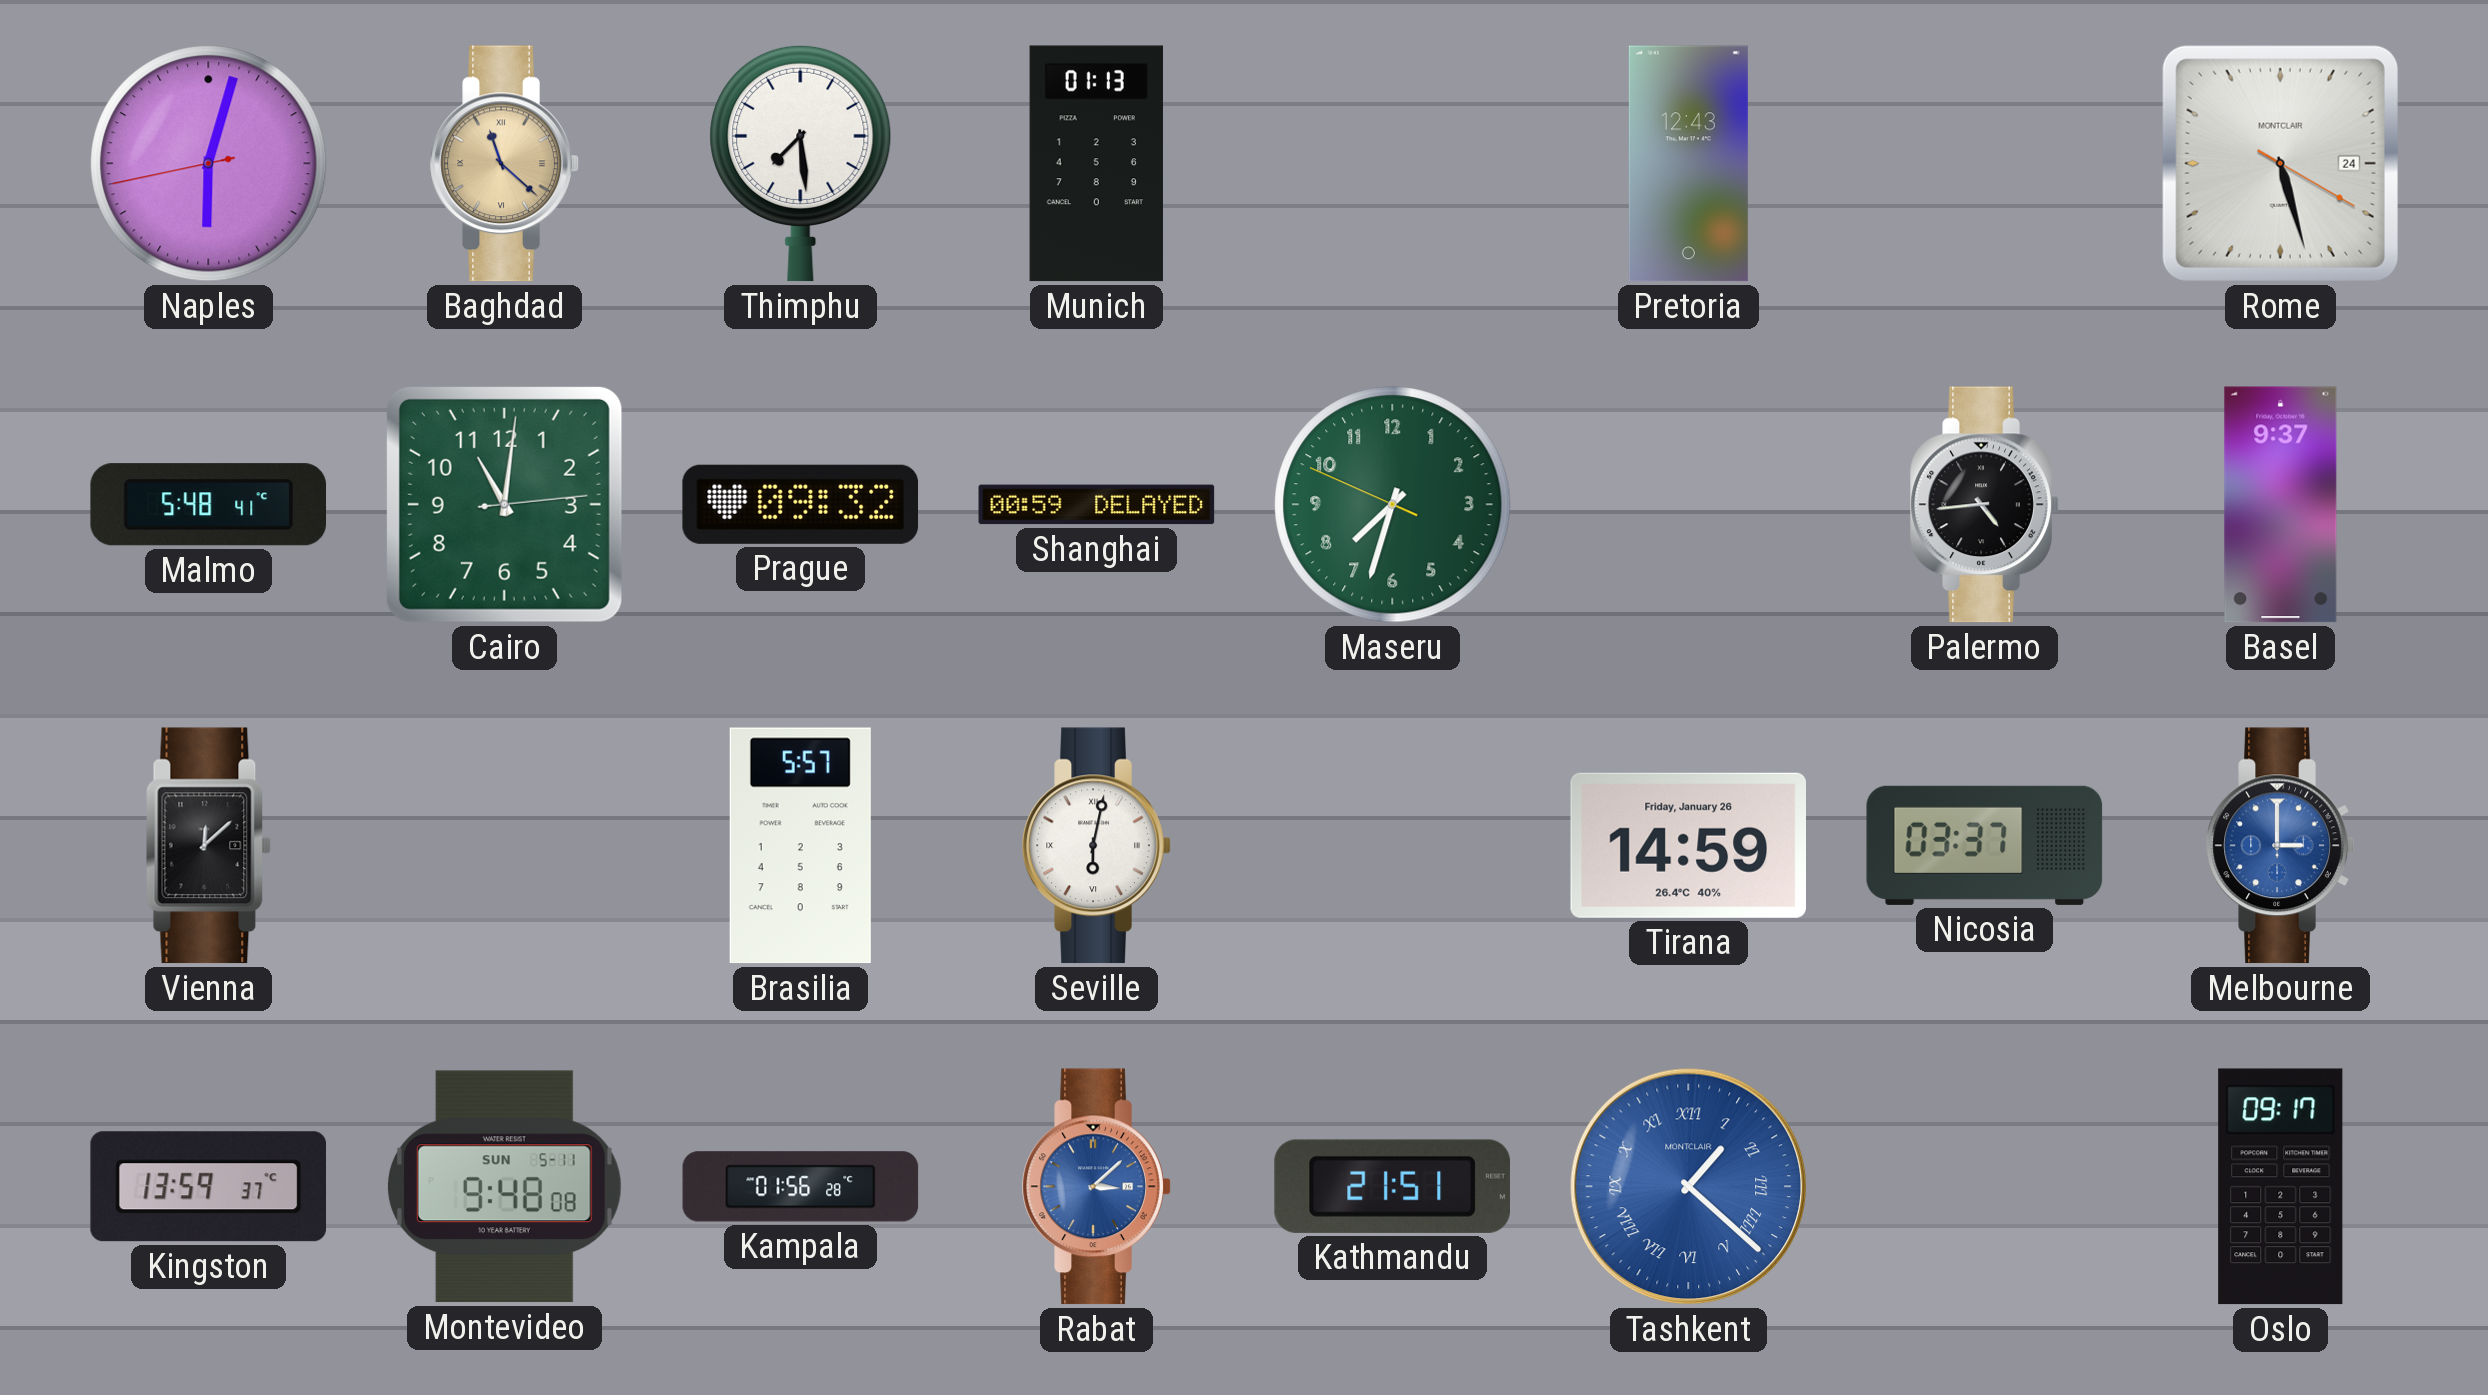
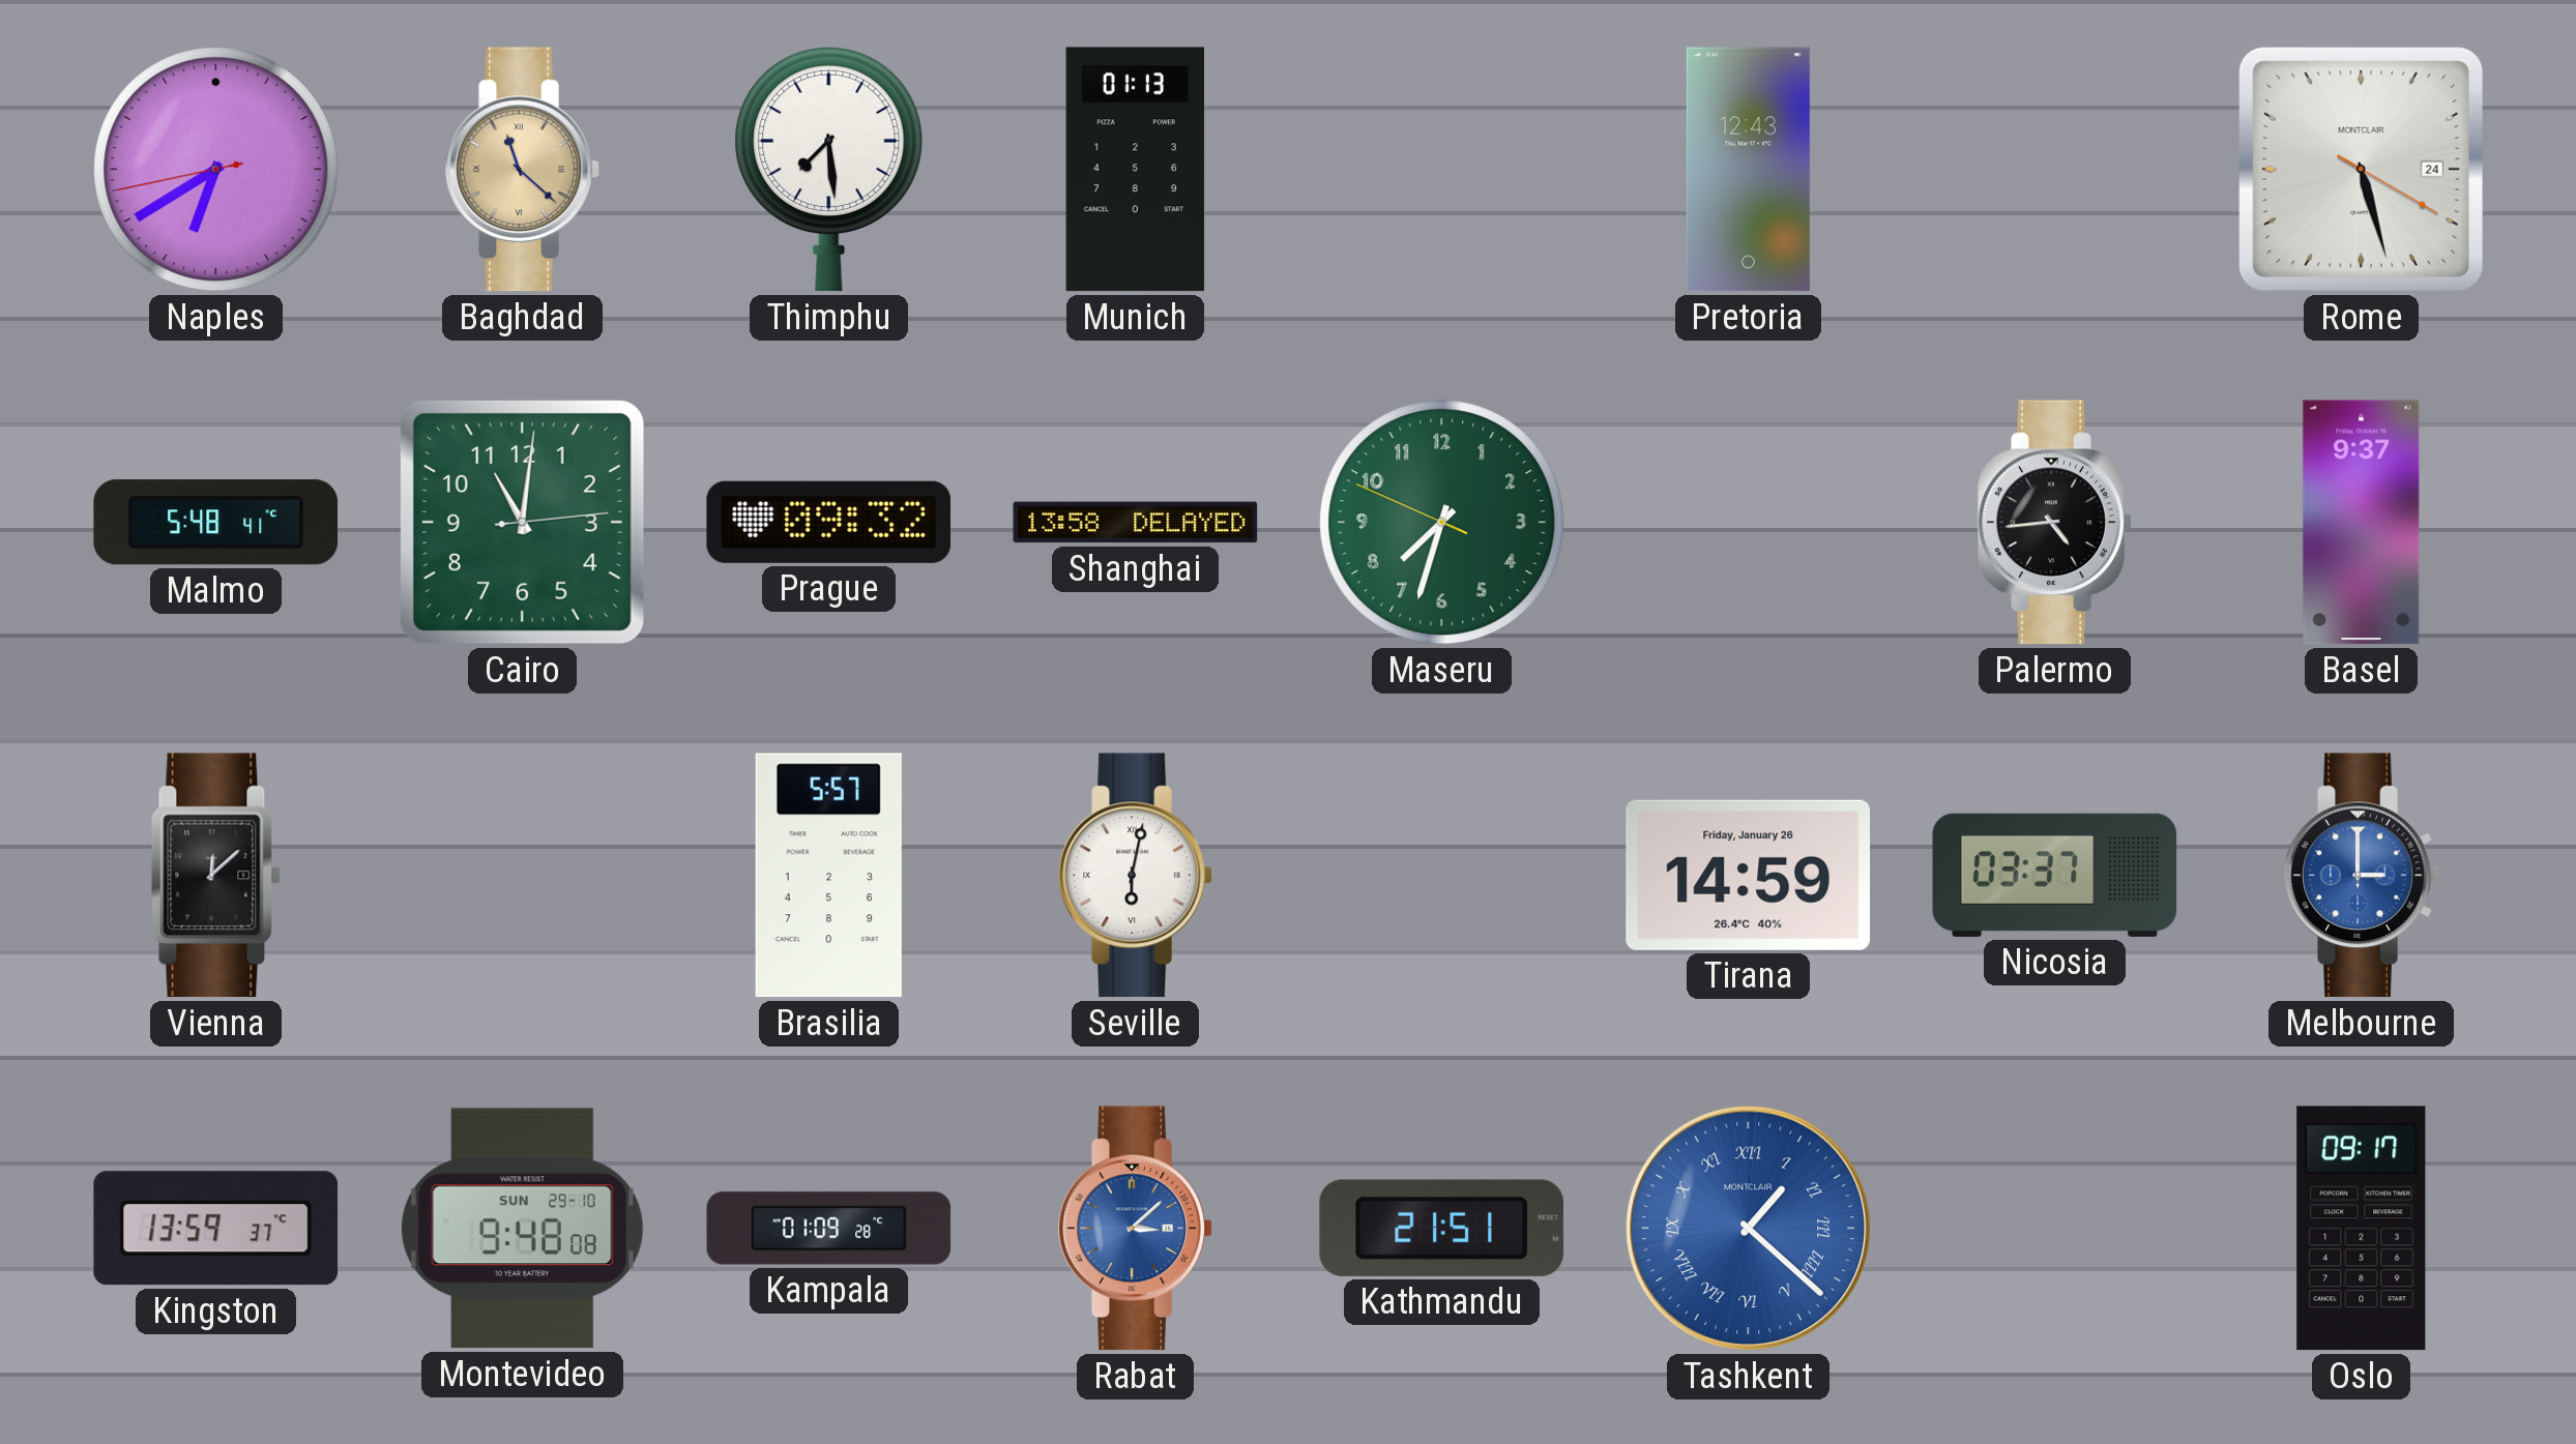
Naples: 6:02 -> 6:39
Shanghai: 00:59 -> 13:58
Montevideo date: SUN 5-11 -> SUN 29-10
Kampala: 01:56 -> 01:09
